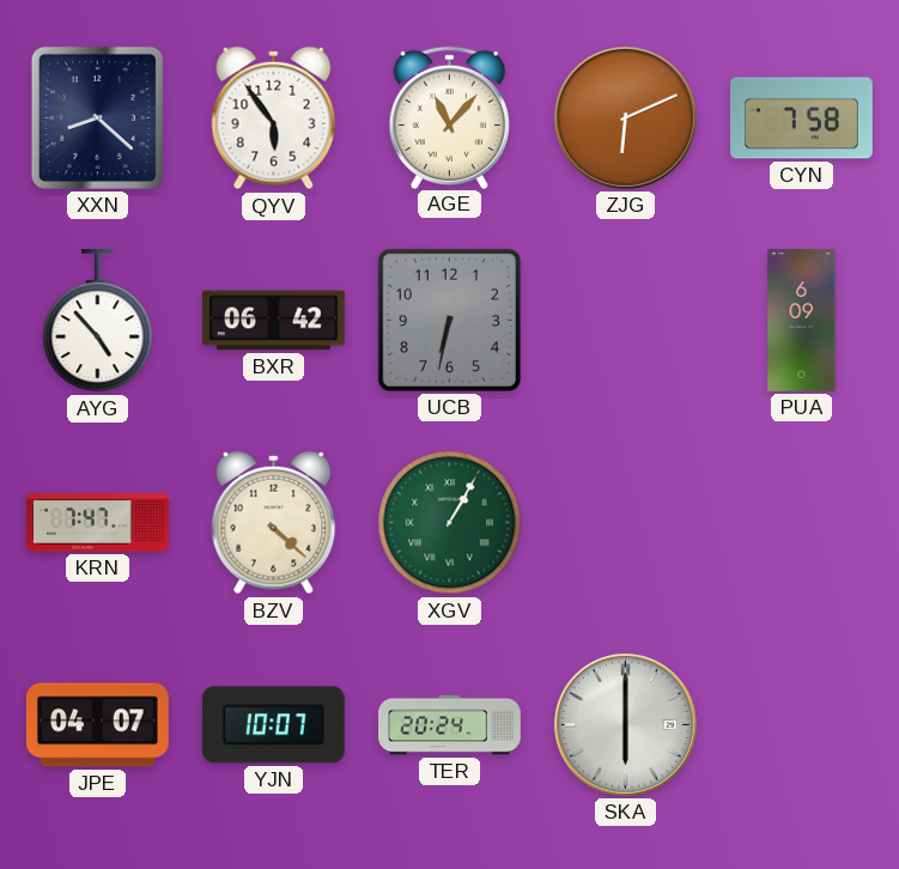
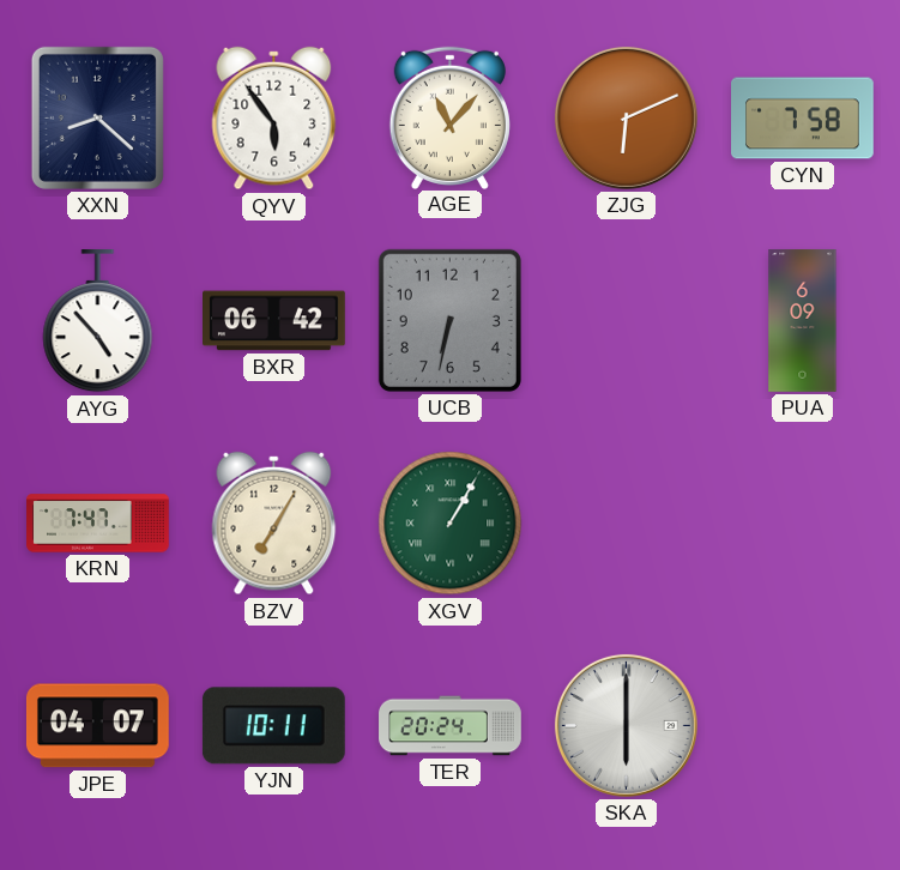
BZV: 4:22 -> 7:05
YJN: 10:07 -> 10:11
